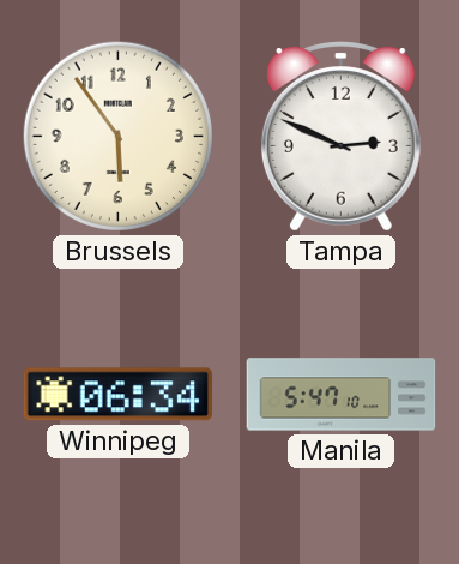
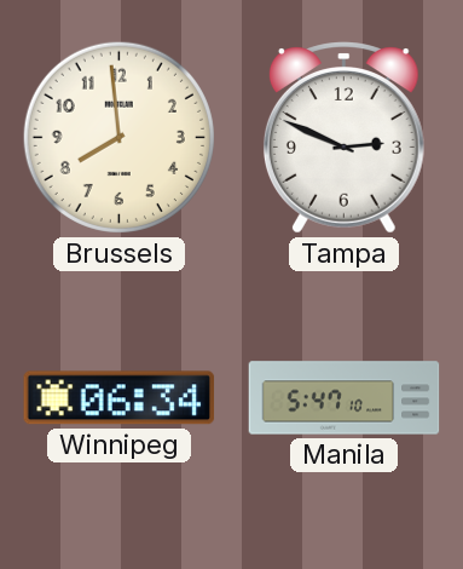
Brussels: 5:54 -> 7:59
